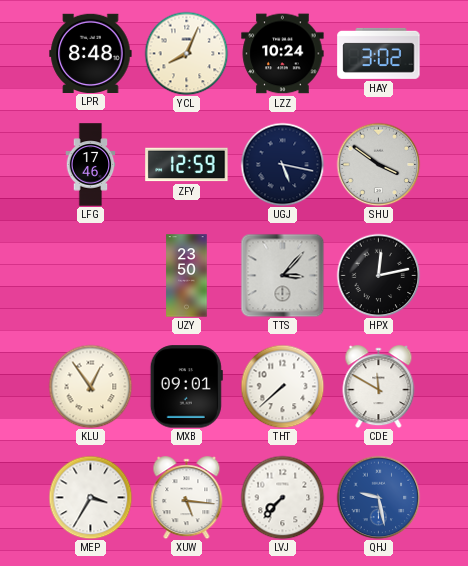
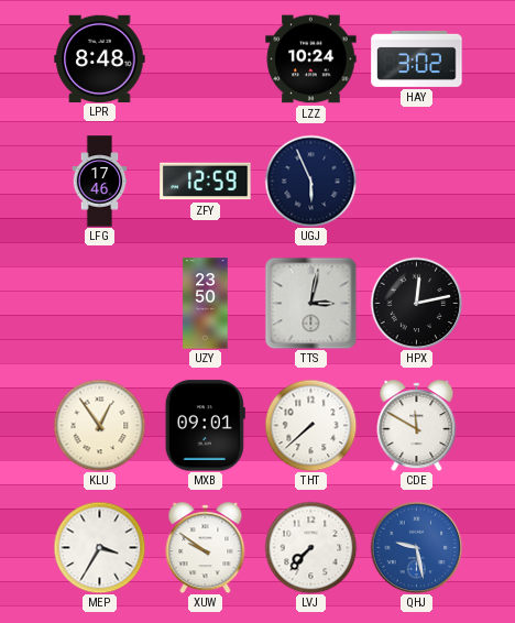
YCL: 8:04 -> none
UGJ: 5:17 -> 5:56
SHU: 3:51 -> none
TTS: 3:07 -> 3:02
XUW: 5:16 -> 9:51
